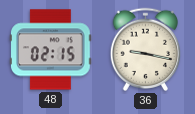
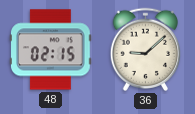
36: 9:17 -> 9:08
